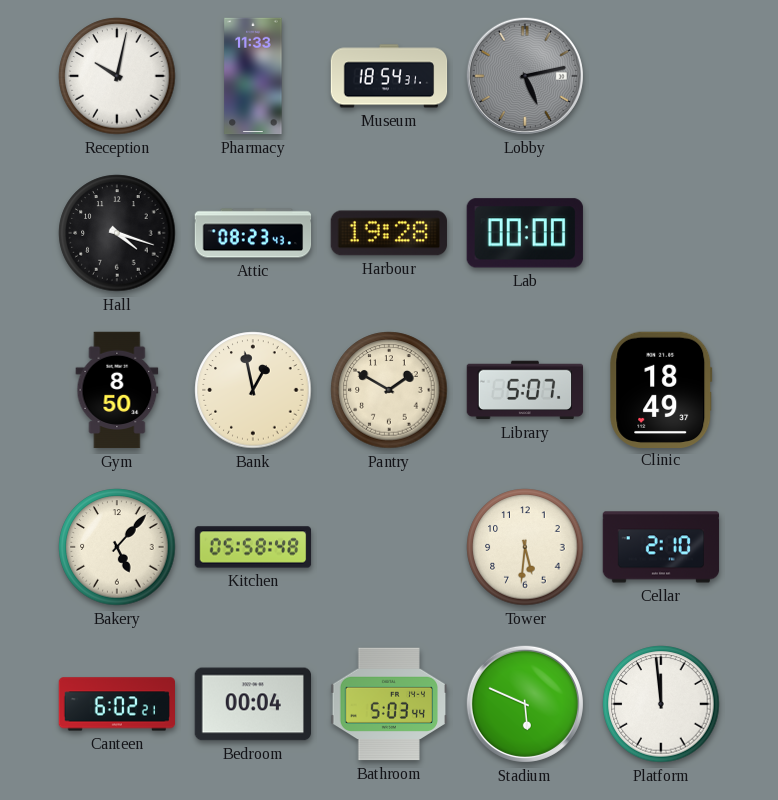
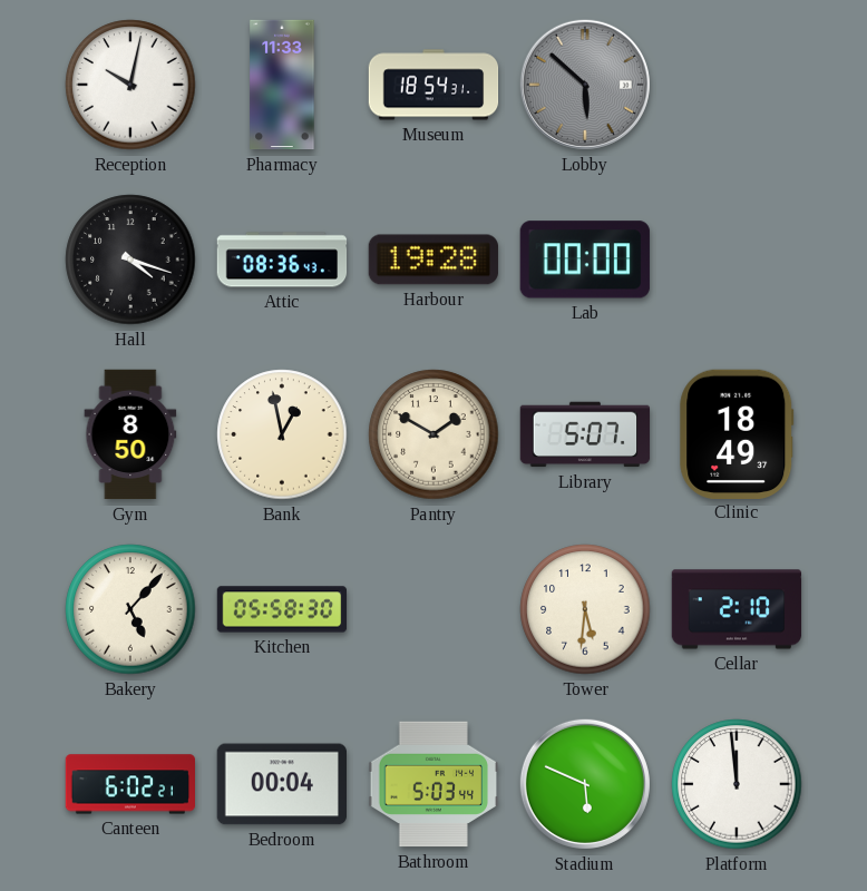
Lobby: 5:13 -> 5:52
Attic: 08:23 -> 08:36
Kitchen: 05:58:48 -> 05:58:30
